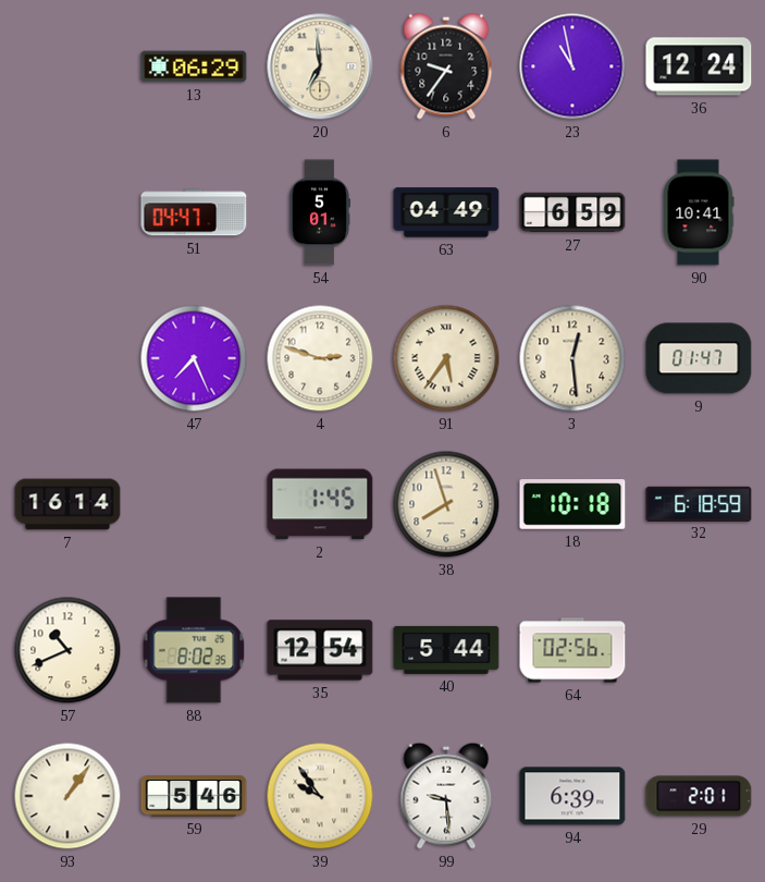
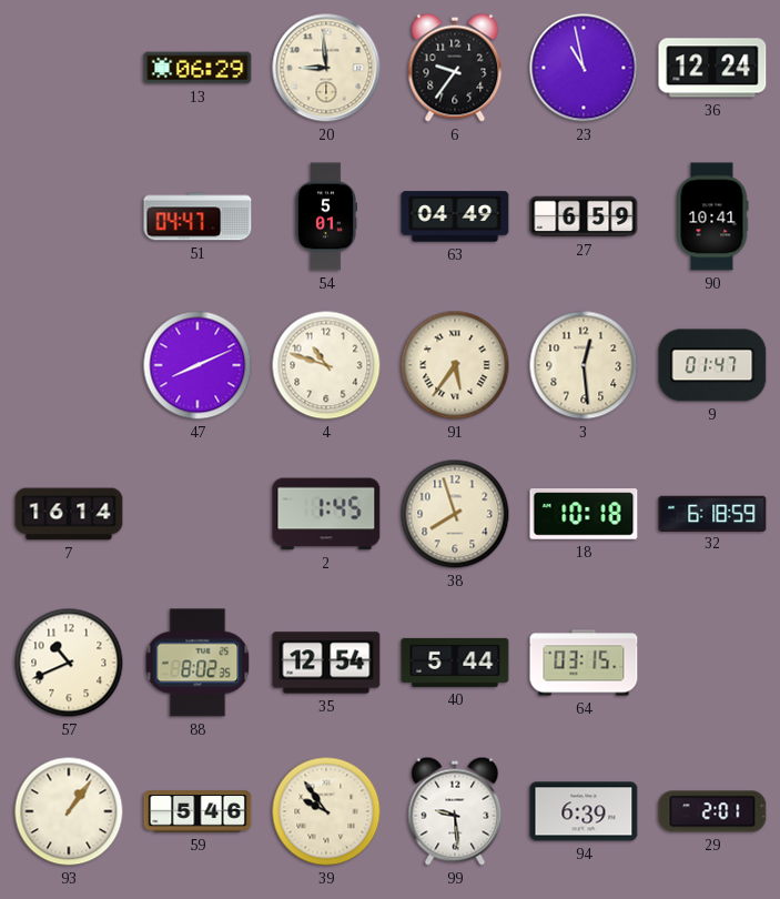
20: 6:59 -> 8:59
47: 7:26 -> 8:11
4: 2:48 -> 10:48
64: 02:56 -> 03:15
